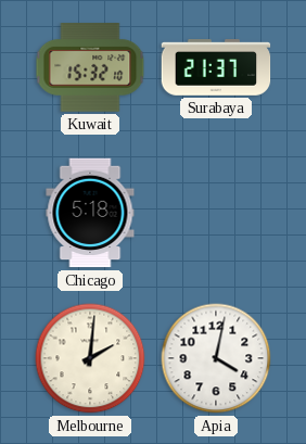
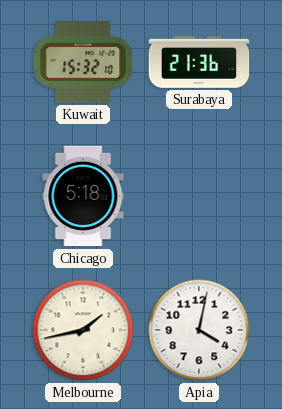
Surabaya: 21:37 -> 21:36
Melbourne: 2:01 -> 1:43
